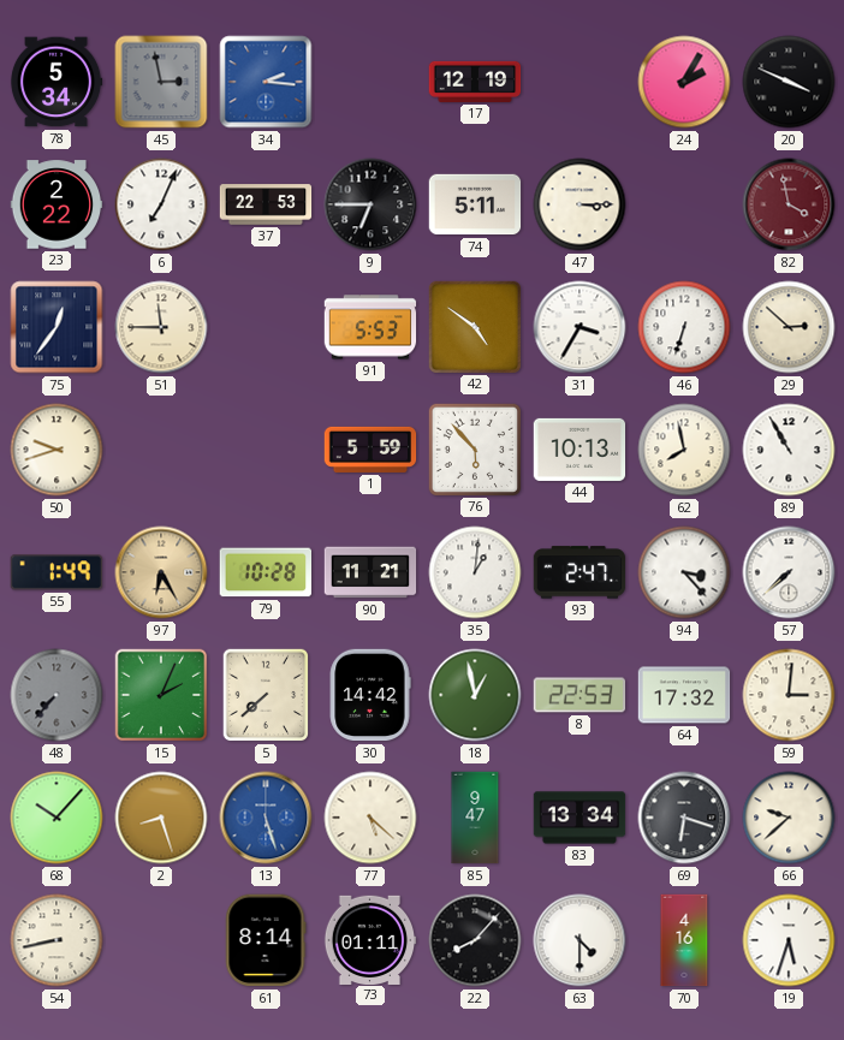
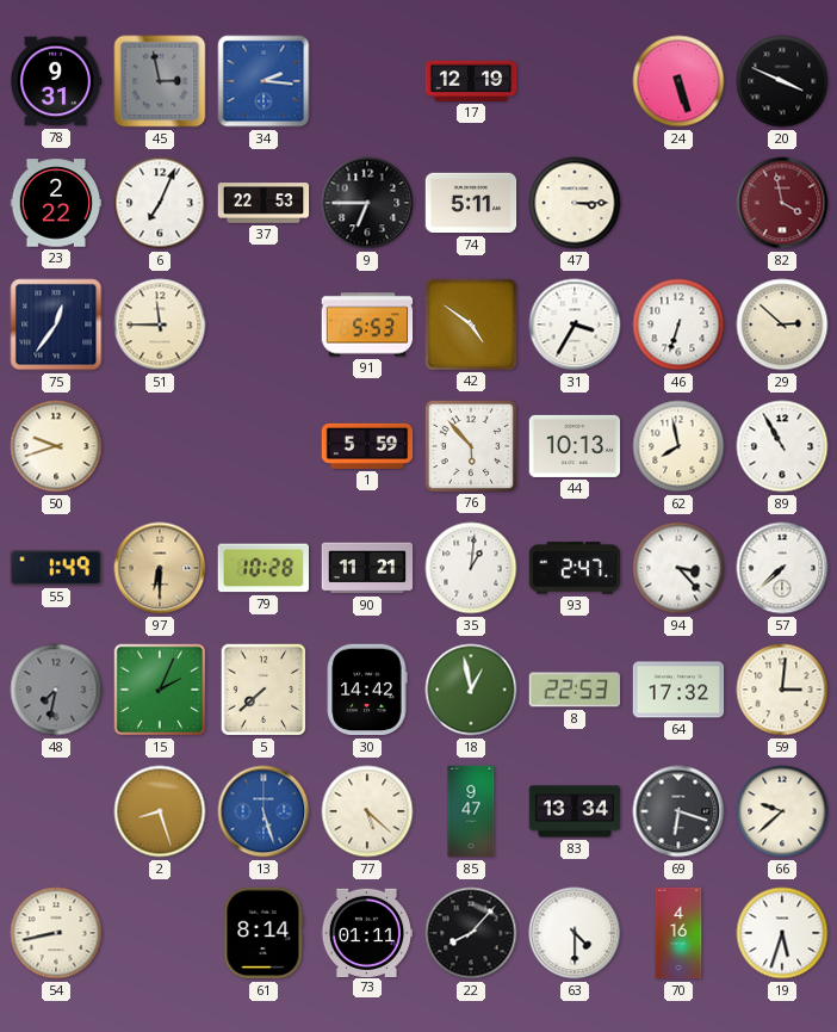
78: 5:34 -> 9:31
24: 2:05 -> 5:27
97: 6:25 -> 6:30
48: 7:37 -> 7:32
68: 10:07 -> none
